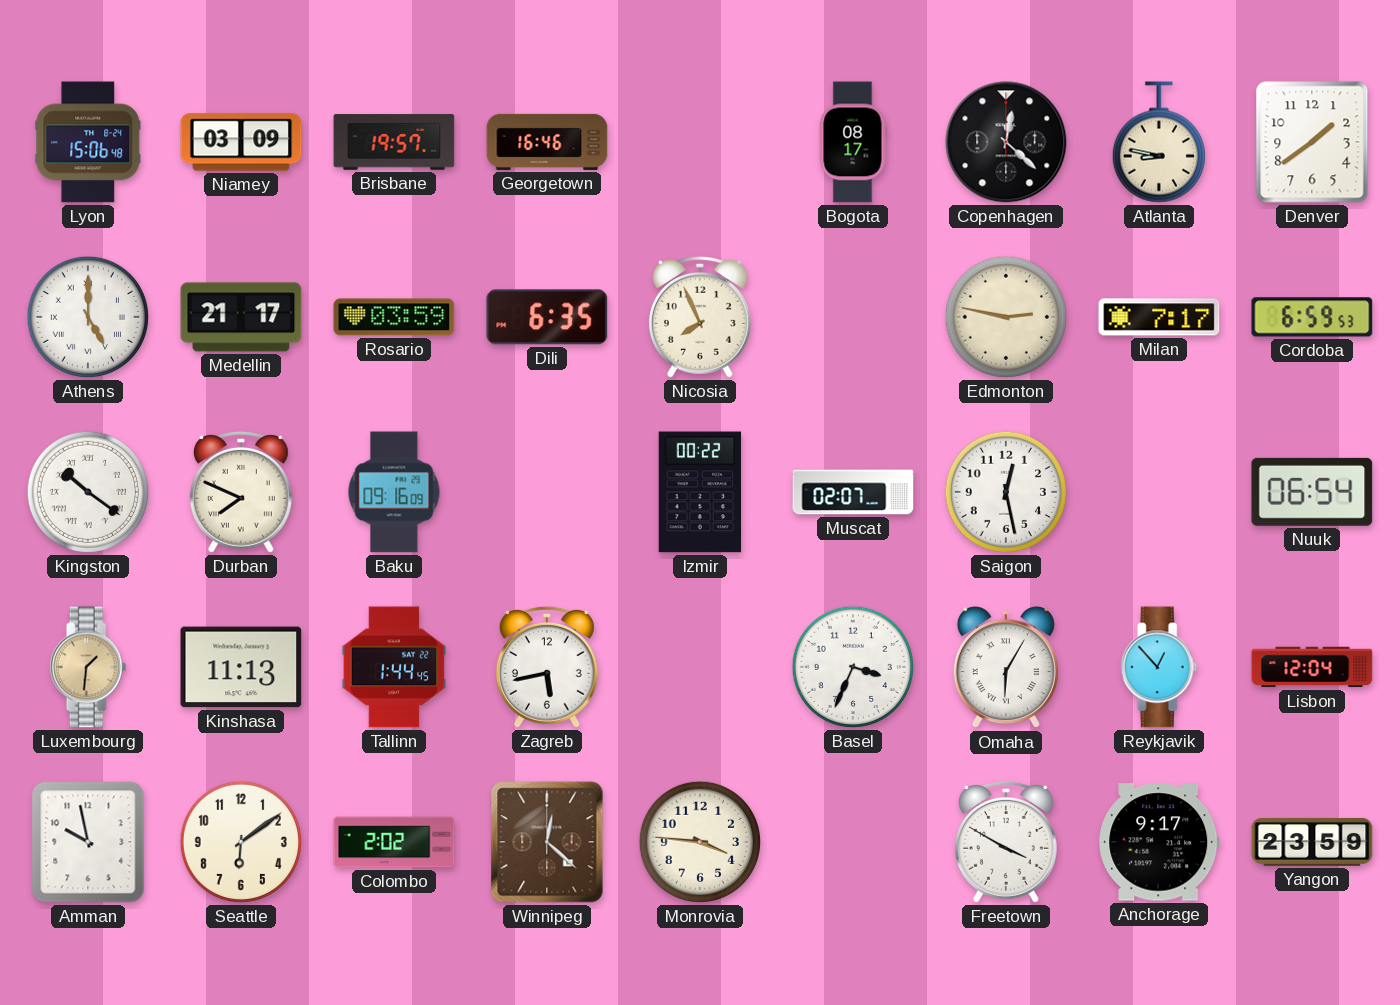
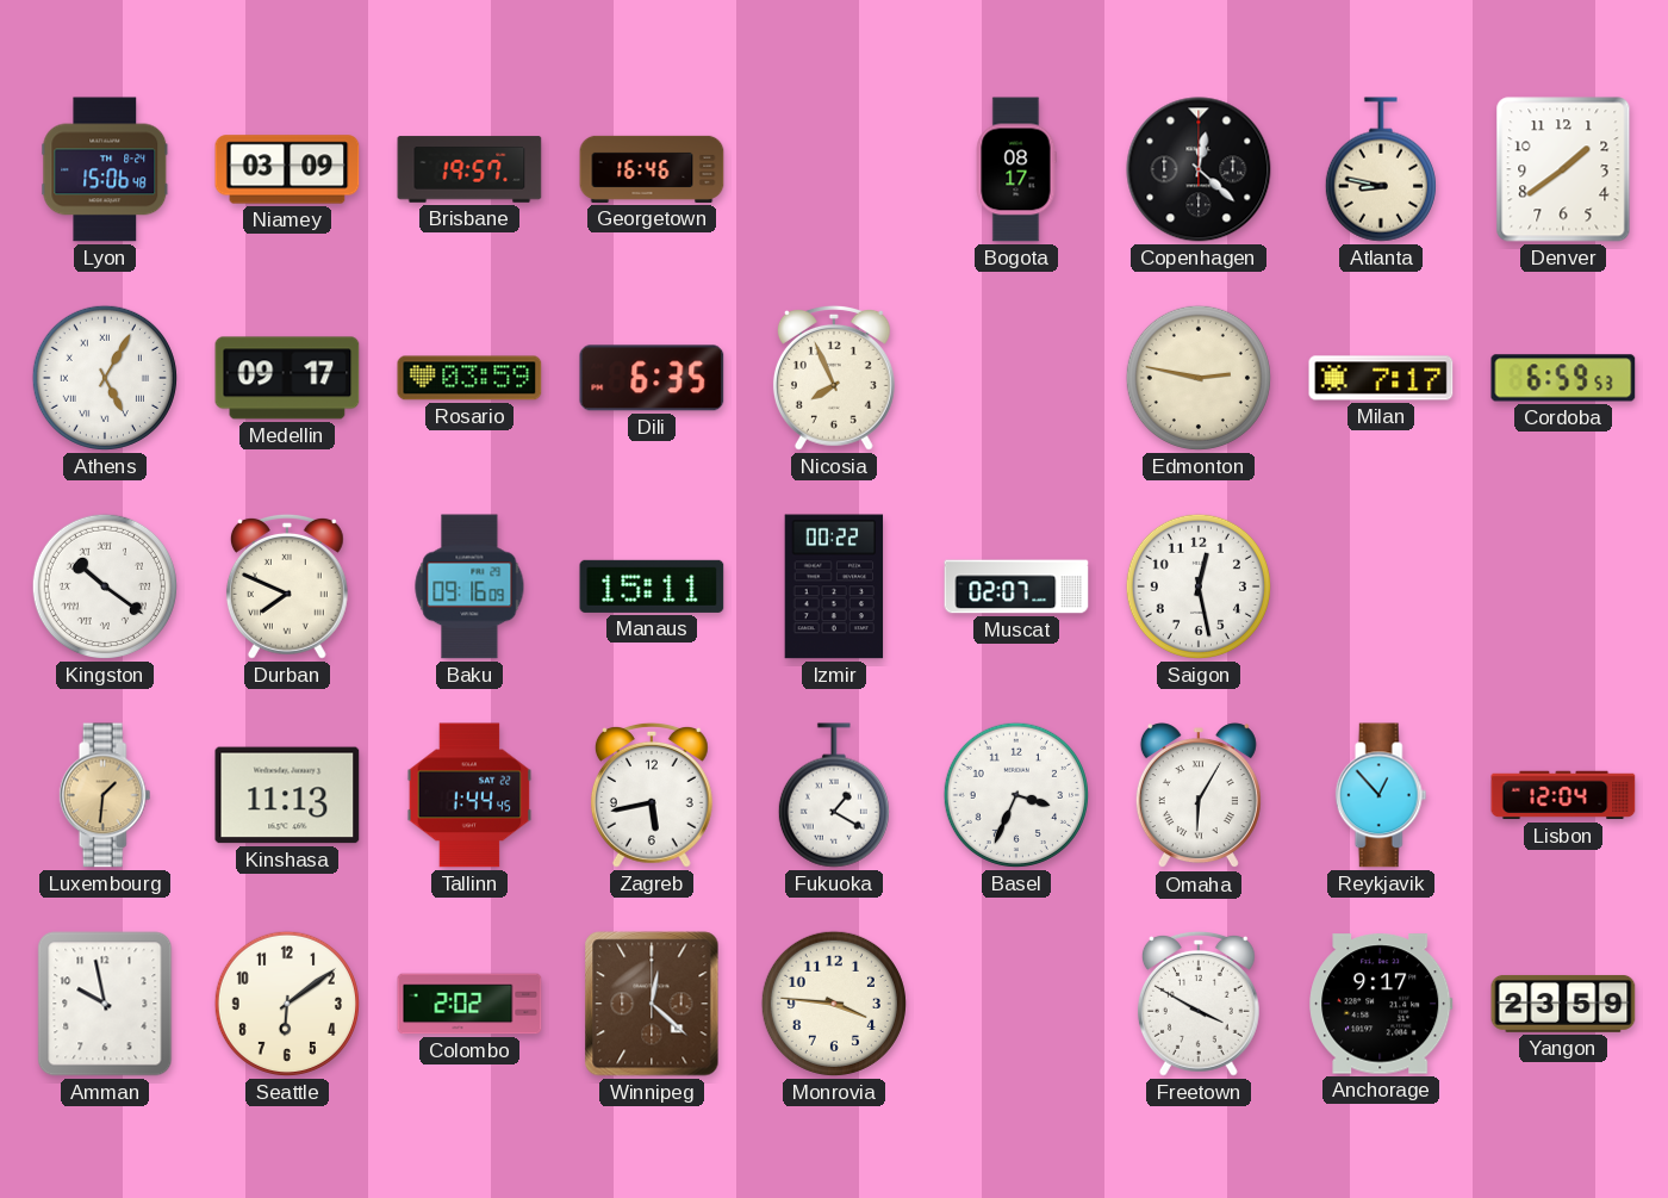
Athens: 5:00 -> 5:05
Medellin: 21:17 -> 09:17
Manaus: none -> 15:11
Nuuk: 06:54 -> none
Fukuoka: none -> 1:20
